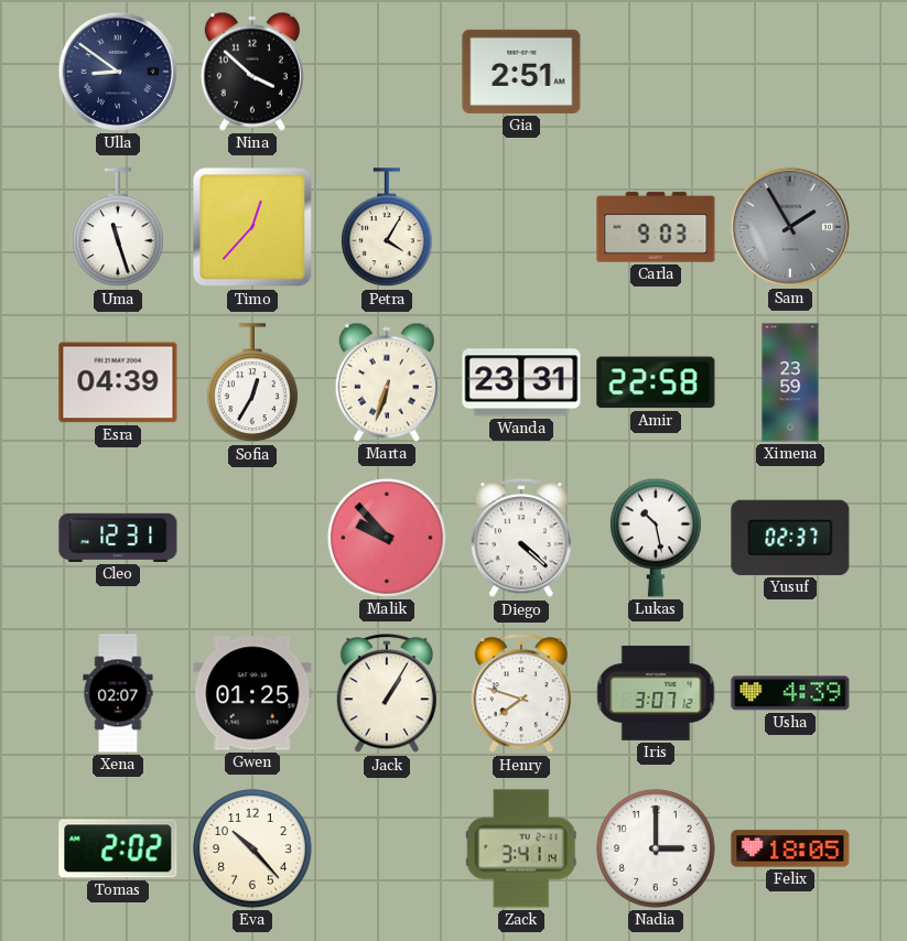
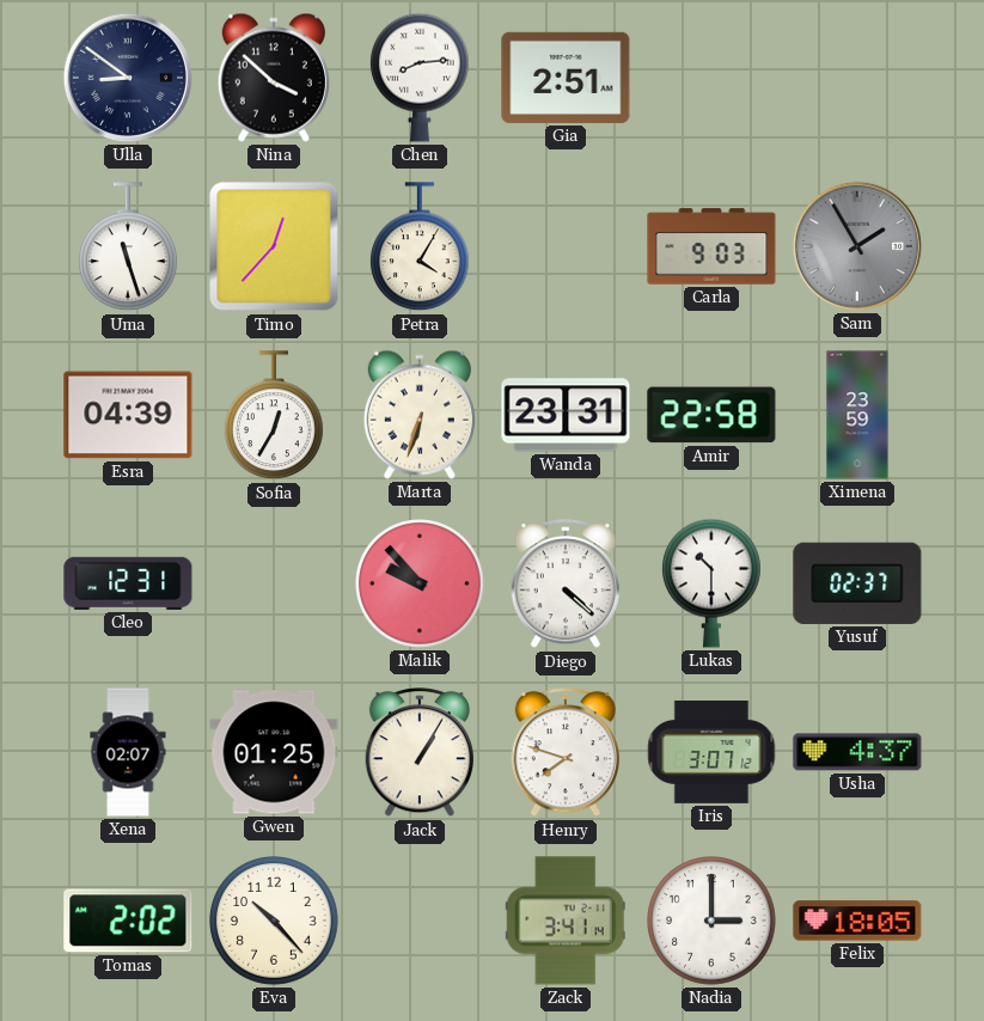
Chen: none -> 8:14
Lukas: 10:28 -> 10:30
Usha: 4:39 -> 4:37
